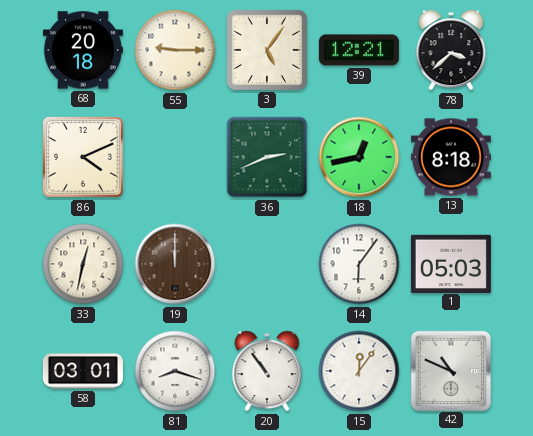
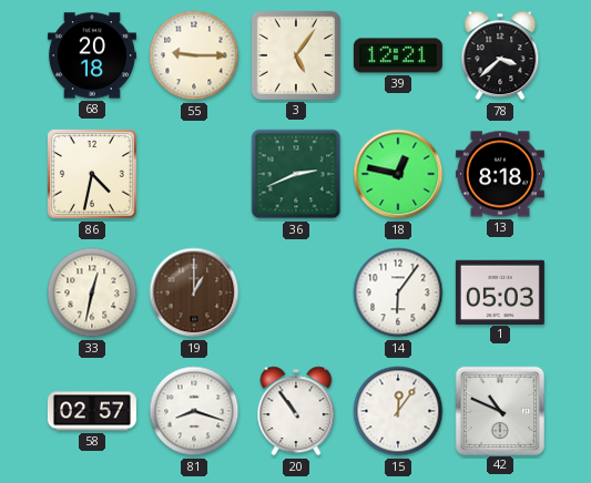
86: 4:11 -> 4:32
18: 12:43 -> 12:47
19: 12:00 -> 1:00
58: 03:01 -> 02:57
